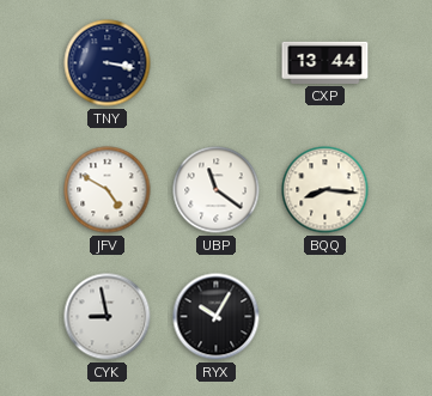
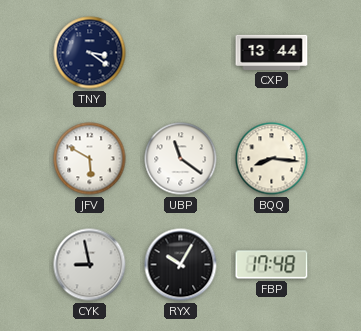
TNY: 3:17 -> 3:21
JFV: 4:50 -> 5:50
FBP: none -> 17:48
